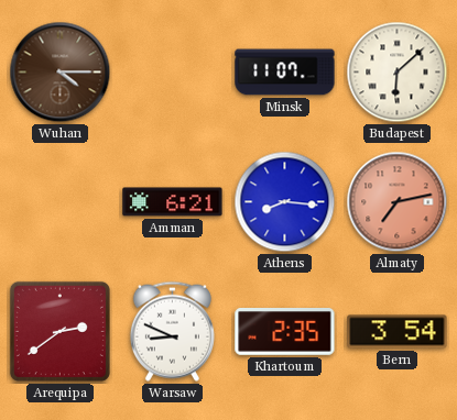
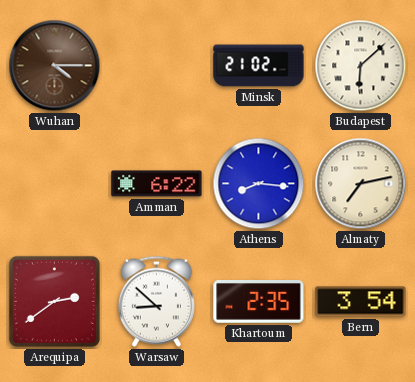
Minsk: 11:07 -> 21:02
Amman: 6:21 -> 6:22
Almaty dial: salmon -> cream
Warsaw: 8:49 -> 8:52
